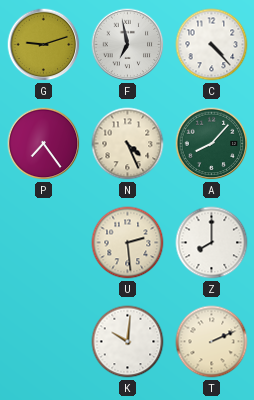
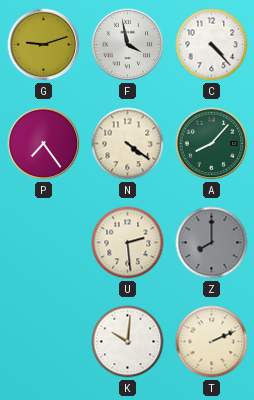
F: 6:58 -> 3:58
N: 4:26 -> 4:21
Z dial: white -> grey
